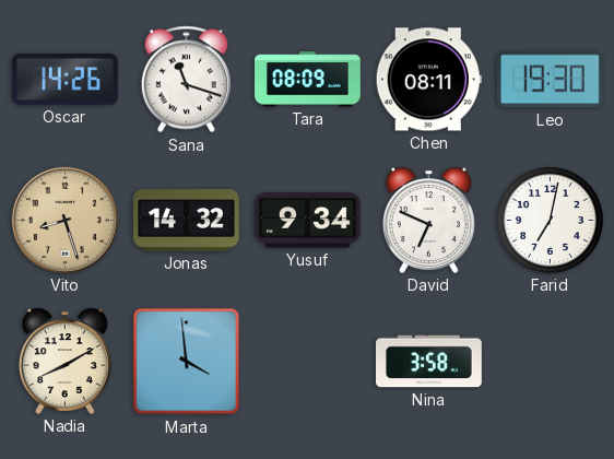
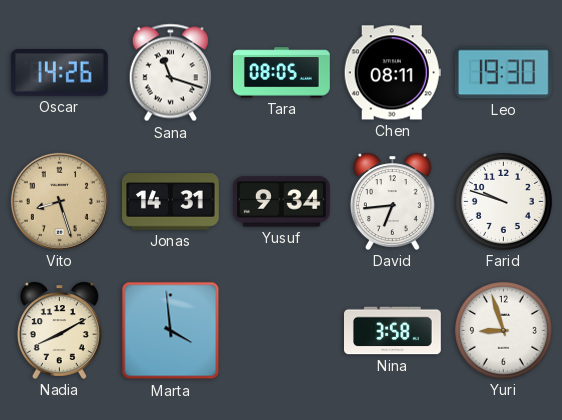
Tara: 08:09 -> 08:05
Jonas: 14:32 -> 14:31
David: 6:49 -> 6:44
Farid: 7:02 -> 9:48
Yuri: none -> 8:57
